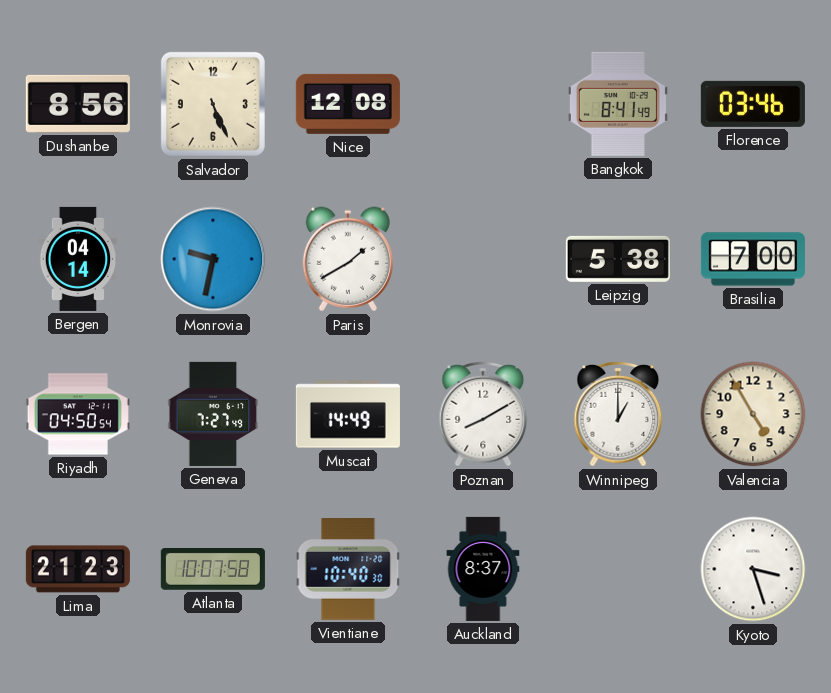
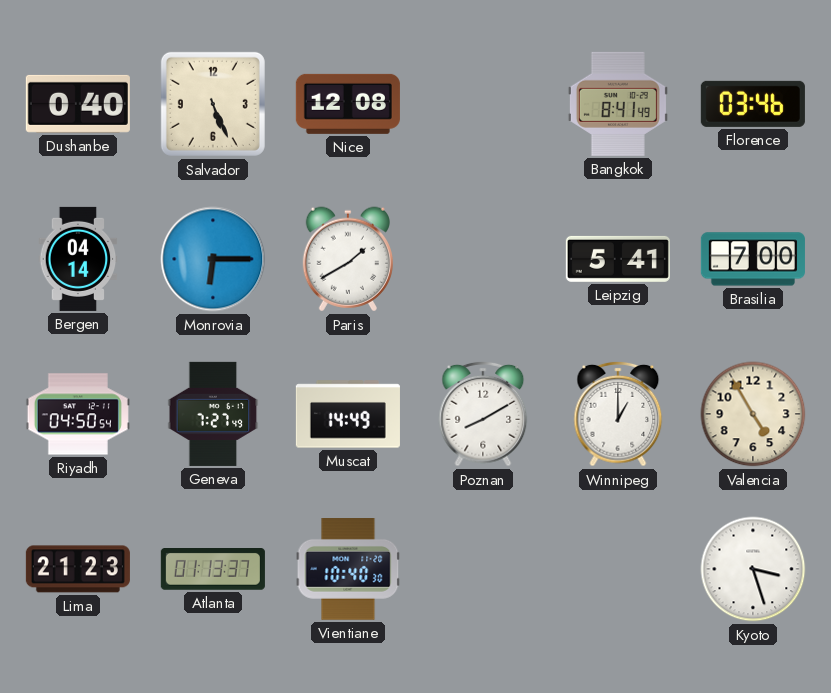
Dushanbe: 8:56 -> 0:40
Monrovia: 9:32 -> 6:15
Leipzig: 5:38 -> 5:41
Atlanta: 10:07 -> 01:13
Auckland: 8:37 -> none
